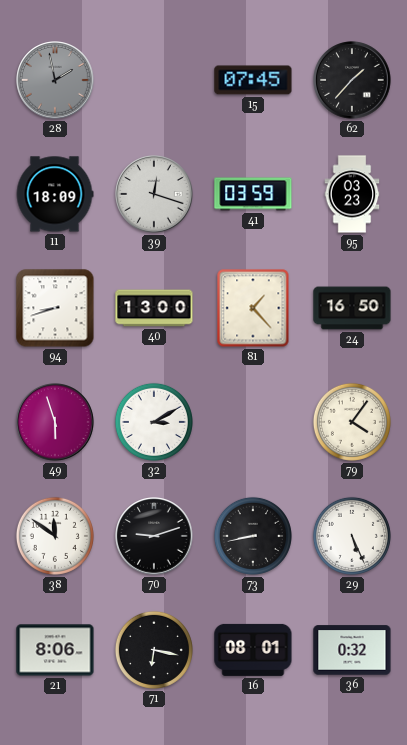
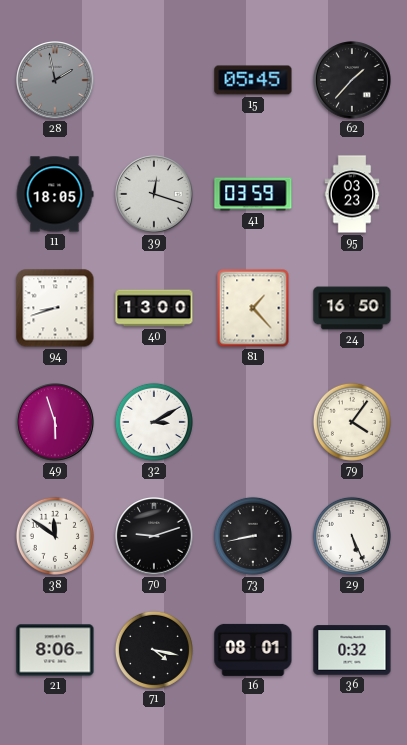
15: 07:45 -> 05:45
11: 18:09 -> 18:05
71: 6:17 -> 4:17
